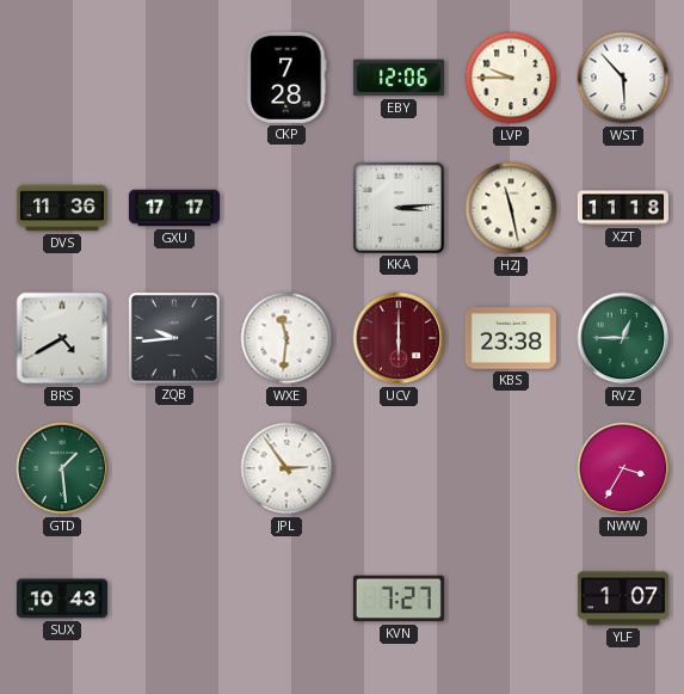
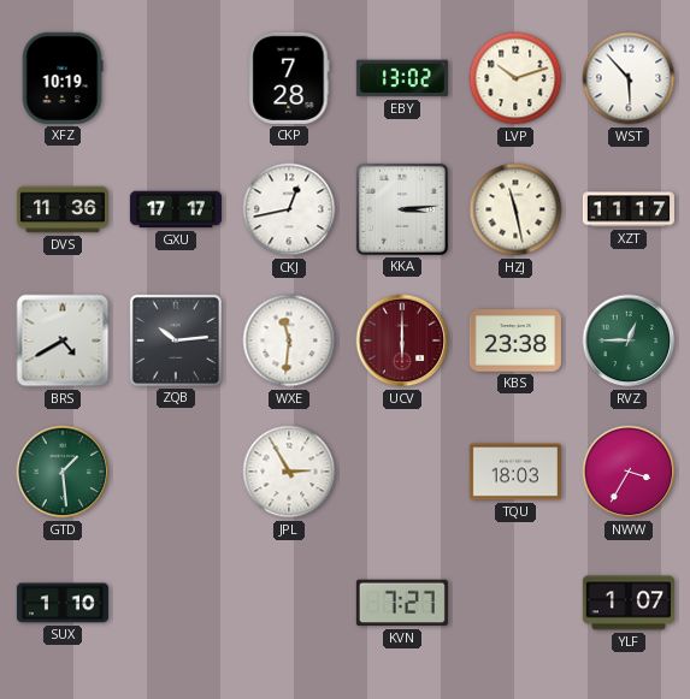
XFZ: none -> 10:19
EBY: 12:06 -> 13:02
LVP: 9:45 -> 10:12
CKJ: none -> 12:43
XZT: 11:18 -> 11:17
ZQB: 9:44 -> 10:14
JPL: 2:54 -> 2:55
TQU: none -> 18:03
SUX: 10:43 -> 1:10
